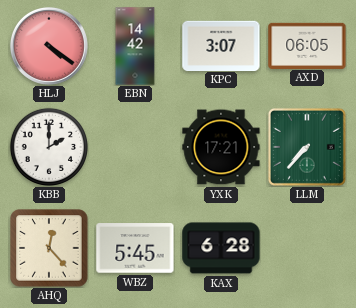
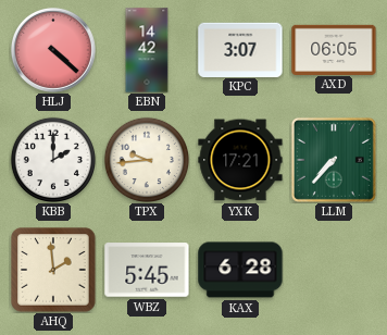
HLJ: 4:21 -> 4:22
TPX: none -> 9:44
AHQ: 12:23 -> 1:59
